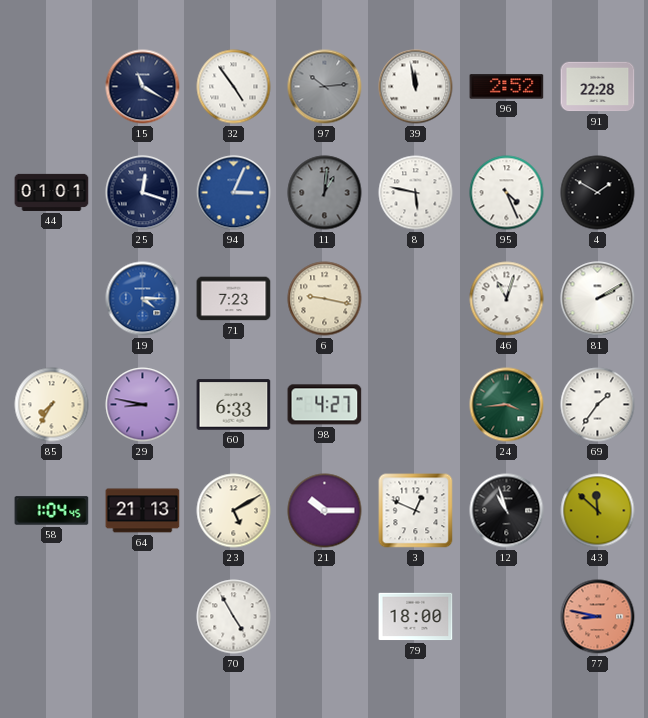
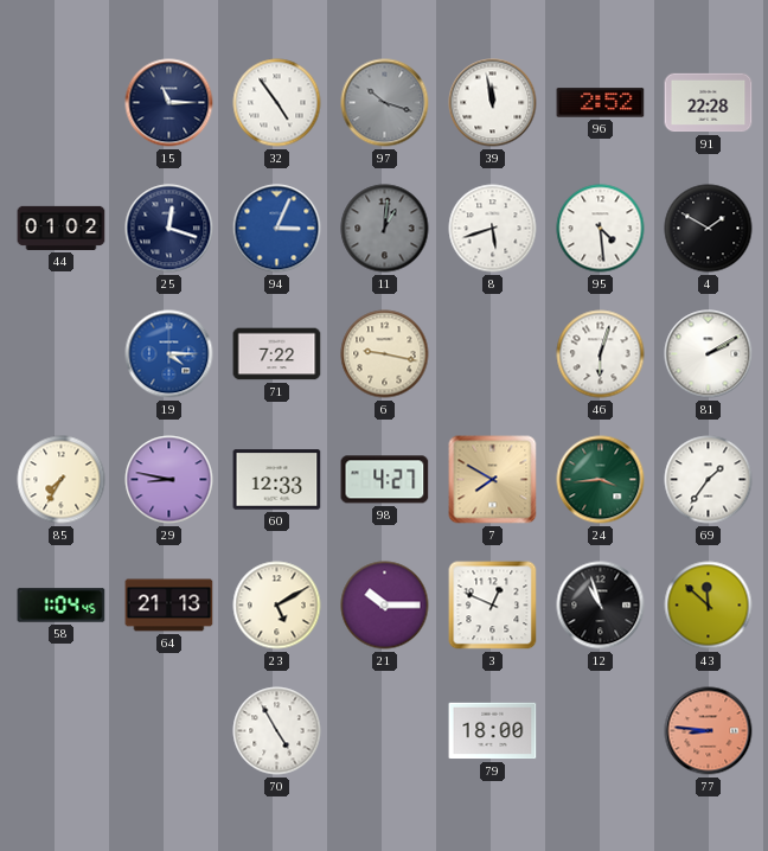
15: 11:20 -> 11:15
97: 10:14 -> 10:18
44: 01:01 -> 01:02
8: 5:47 -> 5:42
95: 4:26 -> 4:29
71: 7:23 -> 7:22
46: 11:03 -> 6:03
60: 6:33 -> 12:33
7: none -> 7:50
77: 8:47 -> 8:46
